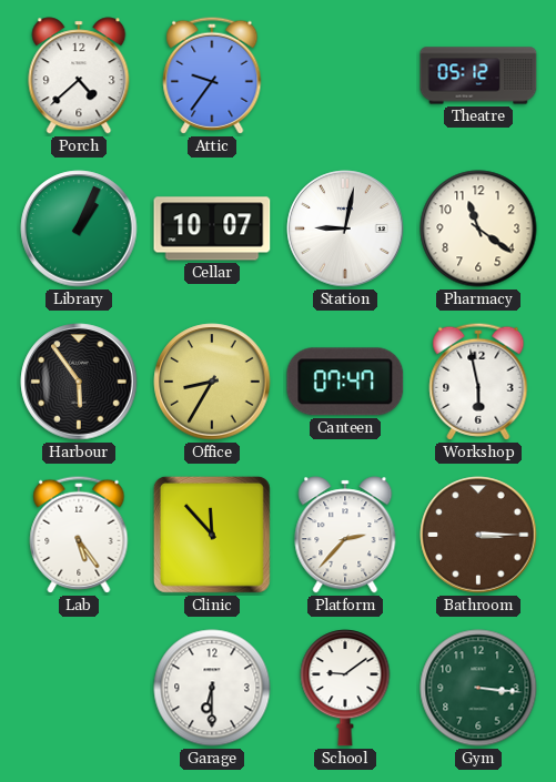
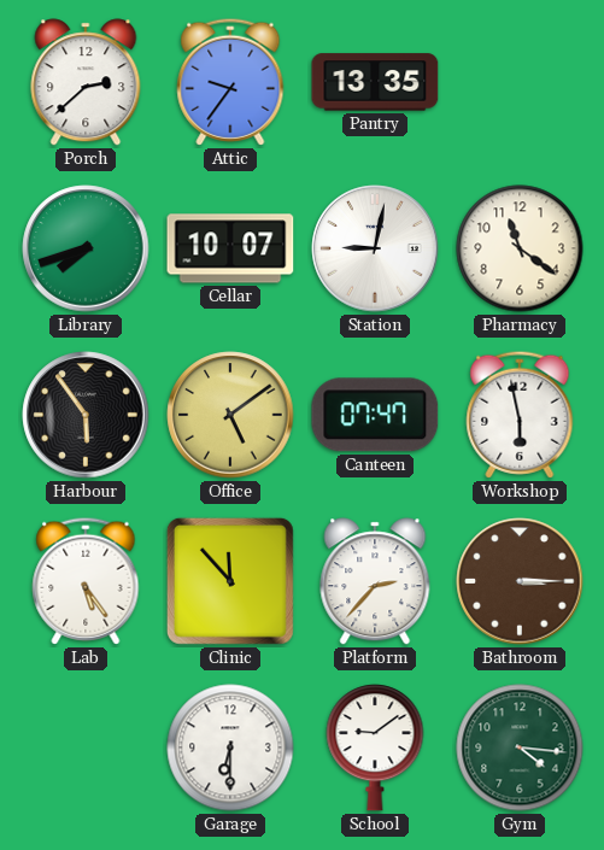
Porch: 4:38 -> 2:38
Pantry: none -> 13:35
Theatre: 05:12 -> none
Library: 1:04 -> 7:42
Office: 8:35 -> 5:09
Gym: 3:16 -> 4:16
